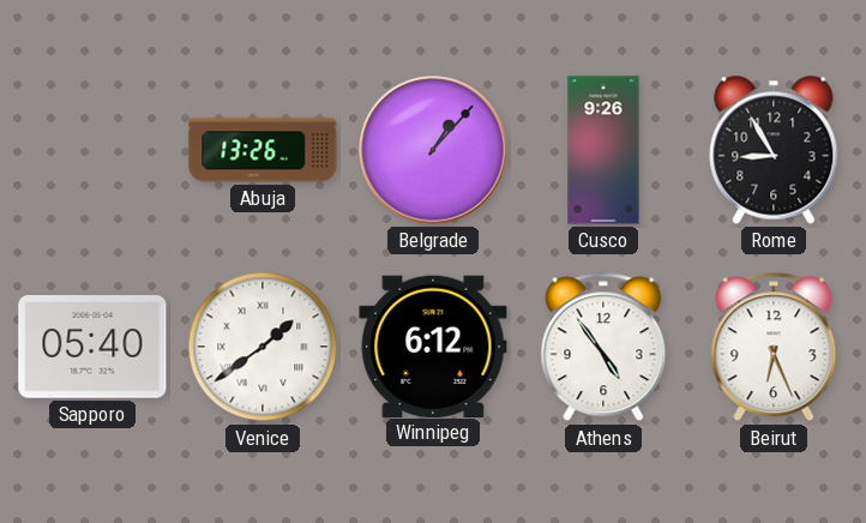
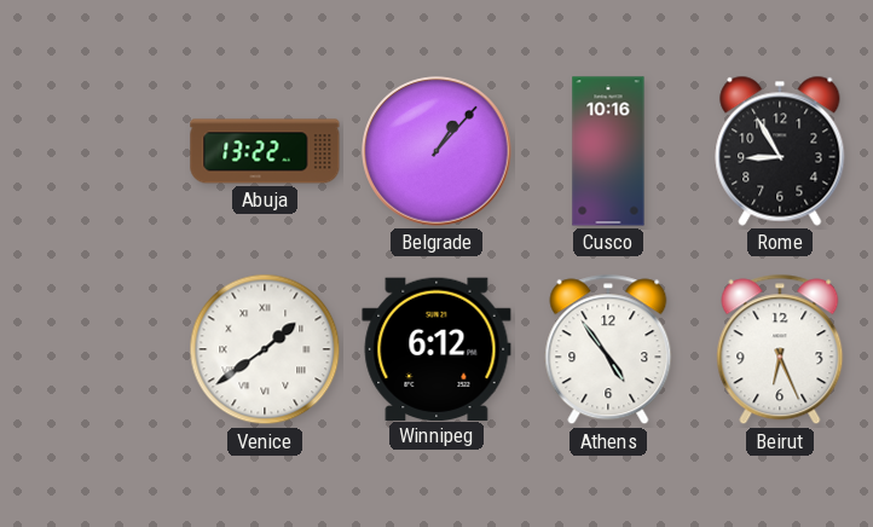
Abuja: 13:26 -> 13:22
Cusco: 9:26 -> 10:16
Sapporo: 05:40 -> none
